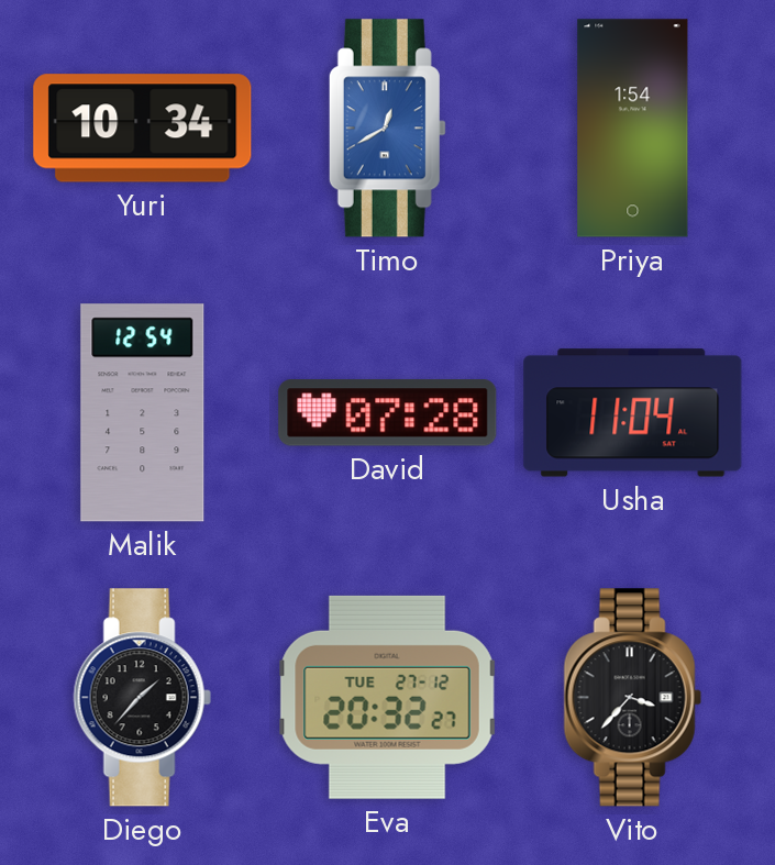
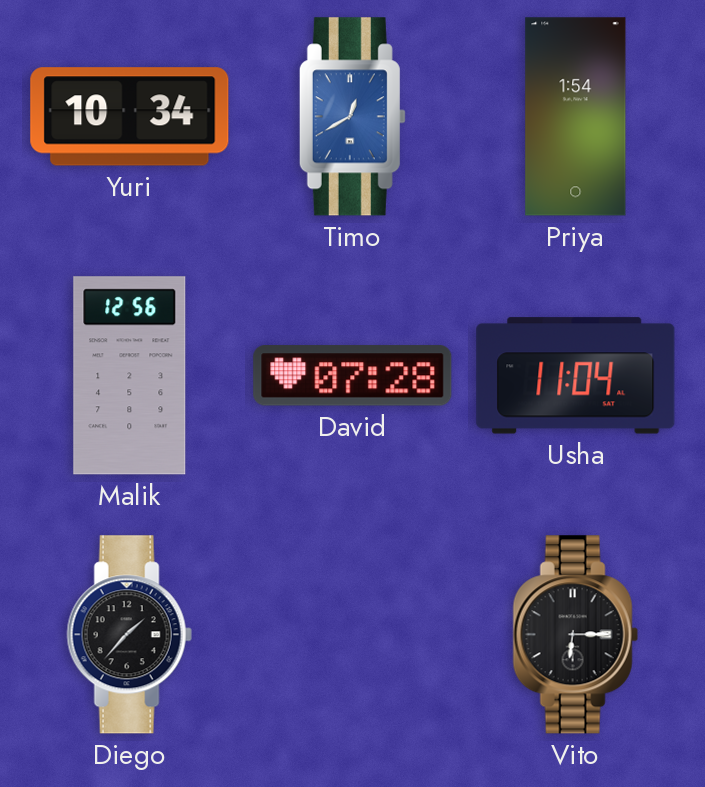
Malik: 12:54 -> 12:56
Eva: 20:32 -> none
Vito: 3:37 -> 6:15
